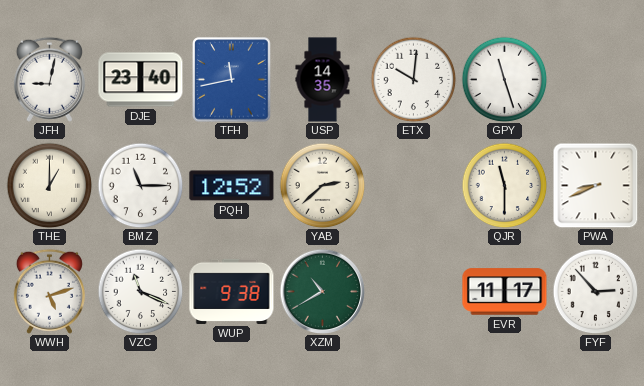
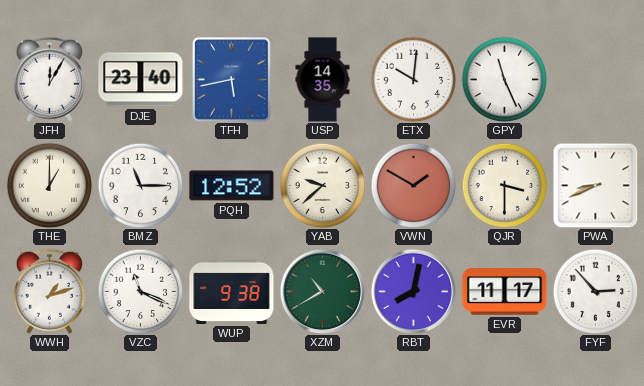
JFH: 9:02 -> 12:05
TFH: 11:43 -> 5:43
GPY: 11:27 -> 11:26
YAB: 2:38 -> 9:38
VWN: none -> 1:50
QJR: 11:30 -> 3:30
WWH: 5:12 -> 1:12
RBT: none -> 8:02
